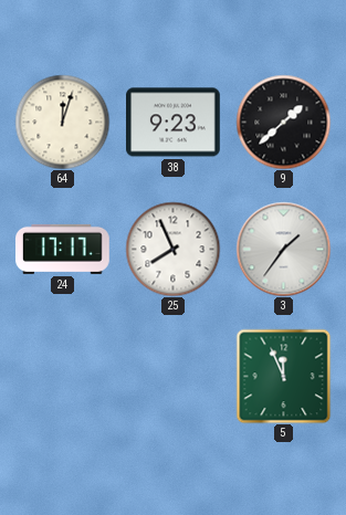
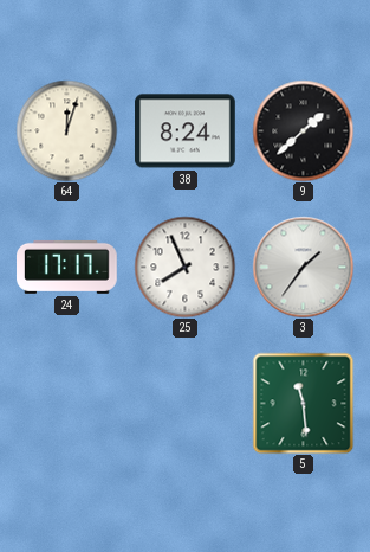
38: 9:23 -> 8:24
5: 11:56 -> 11:29
